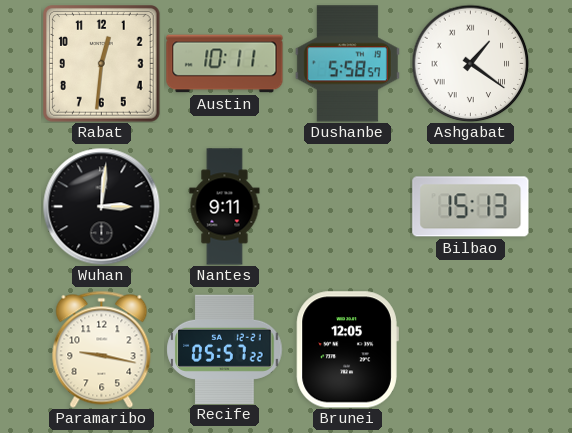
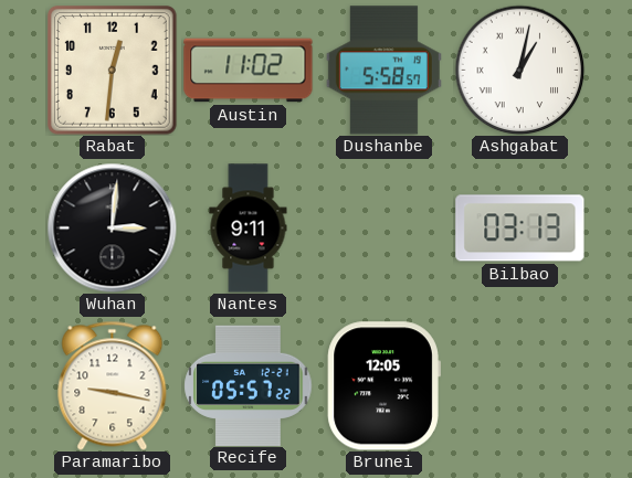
Austin: 10:11 -> 11:02
Ashgabat: 1:21 -> 1:02
Bilbao: 15:13 -> 03:13
